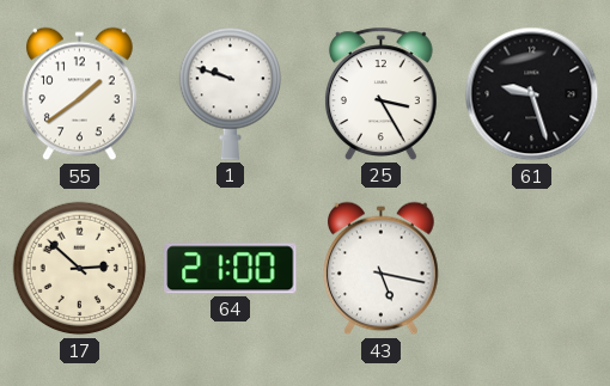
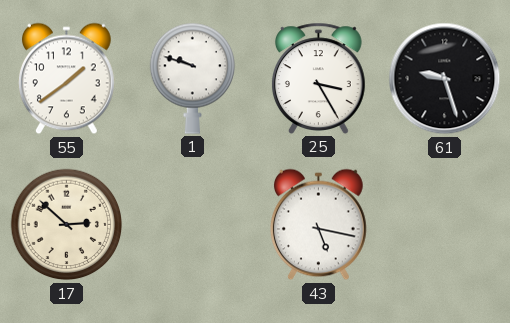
64: 21:00 -> none
